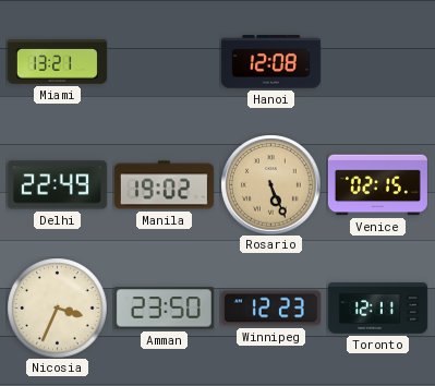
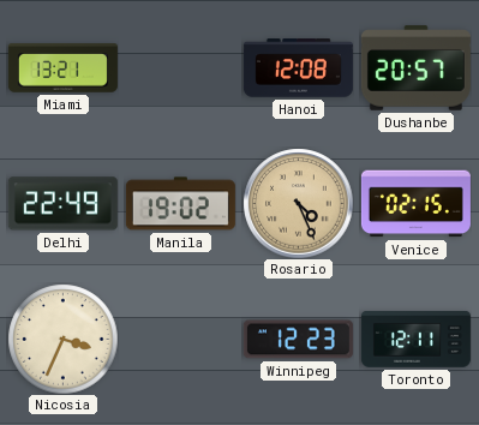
Dushanbe: none -> 20:57
Rosario: 5:26 -> 4:26
Amman: 23:50 -> none
